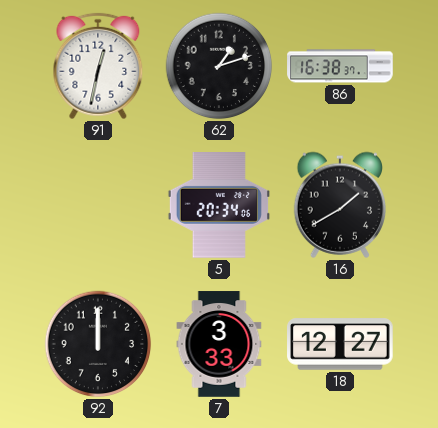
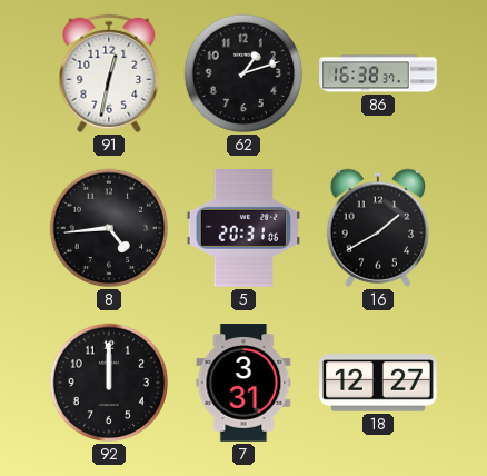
8: none -> 4:44
5: 20:34 -> 20:31
7: 3:33 -> 3:31
